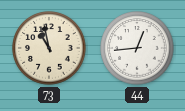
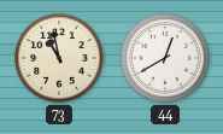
44: 12:44 -> 12:40
